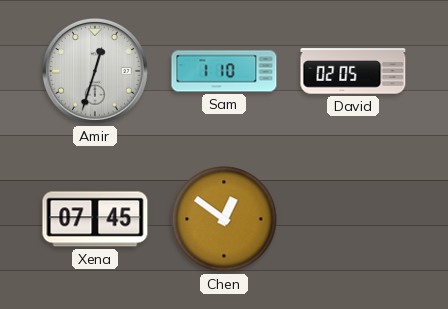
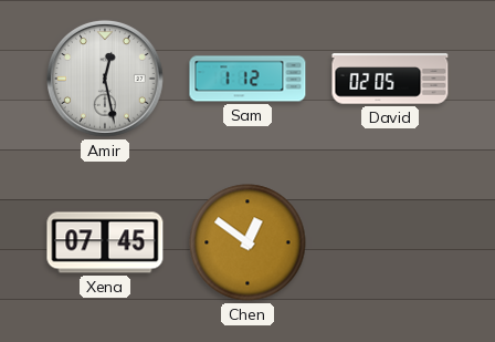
Amir: 12:33 -> 12:28
Sam: 1:10 -> 1:12
